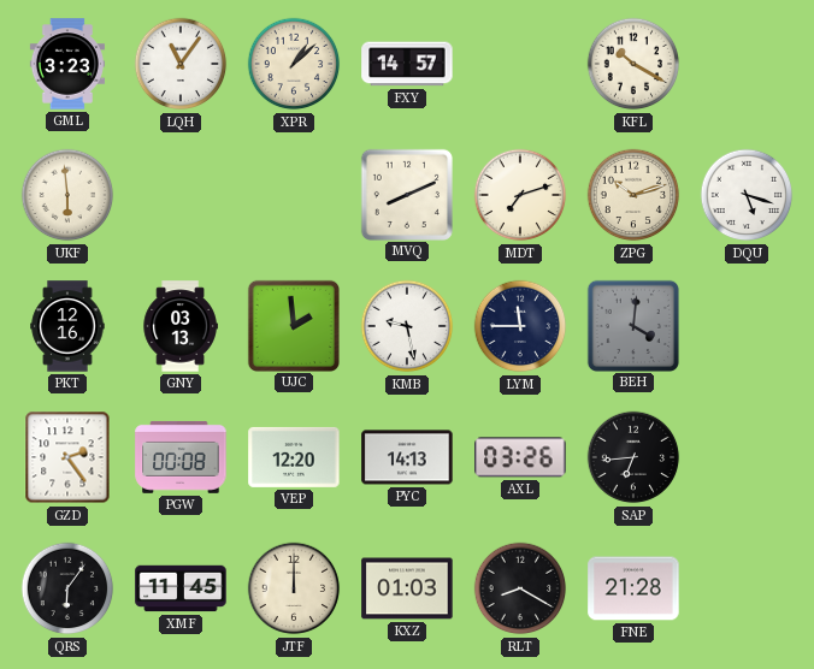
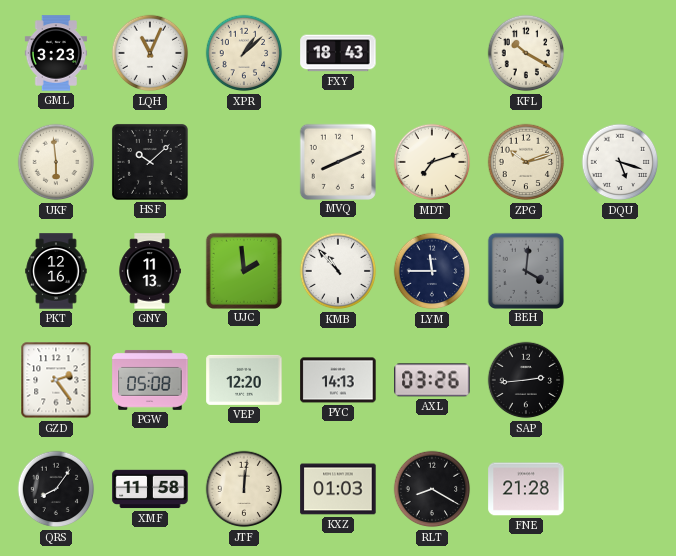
LQH: 11:06 -> 11:04
FXY: 14:57 -> 18:43
HSF: none -> 10:08
GNY: 03:13 -> 11:13
KMB: 9:28 -> 10:53
PGW: 00:08 -> 05:08
SAP: 6:44 -> 2:44
QRS: 6:06 -> 8:06
XMF: 11:45 -> 11:58
JTF: 12:00 -> 12:01
